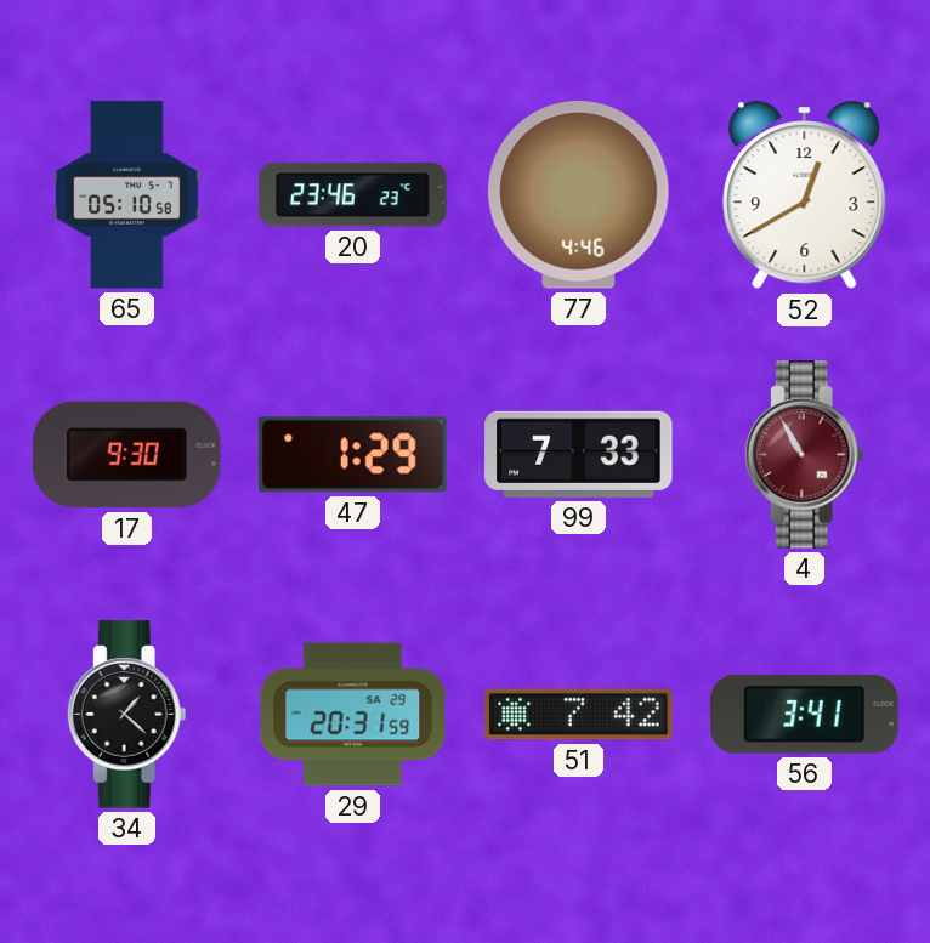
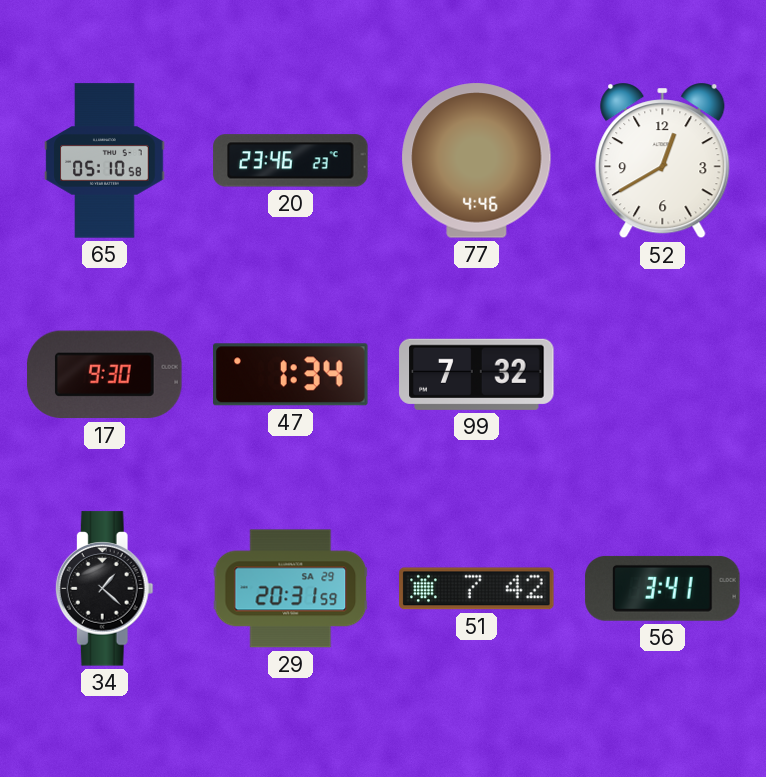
47: 1:29 -> 1:34
99: 7:33 -> 7:32
4: 10:55 -> none
